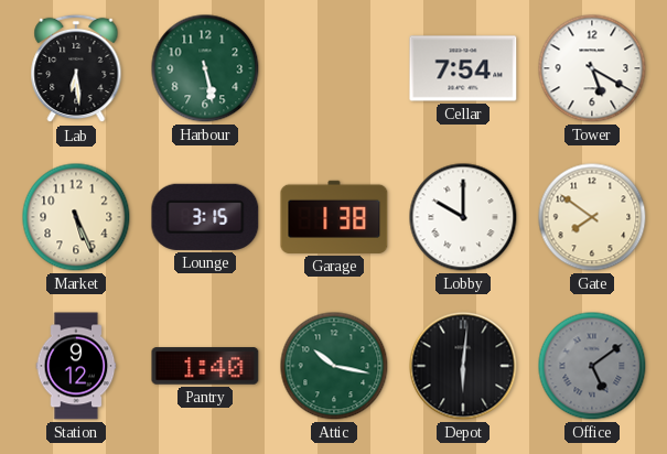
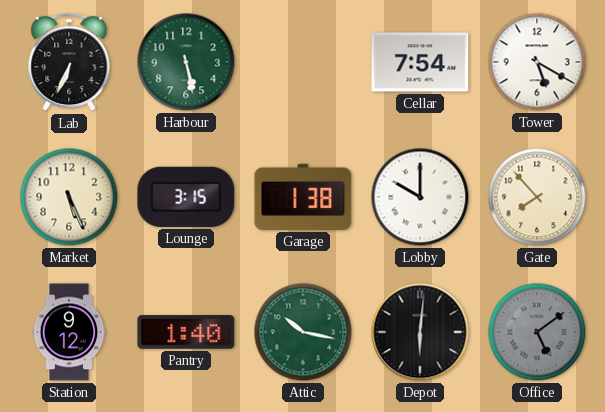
Lab: 6:29 -> 6:34
Gate: 7:51 -> 7:53
